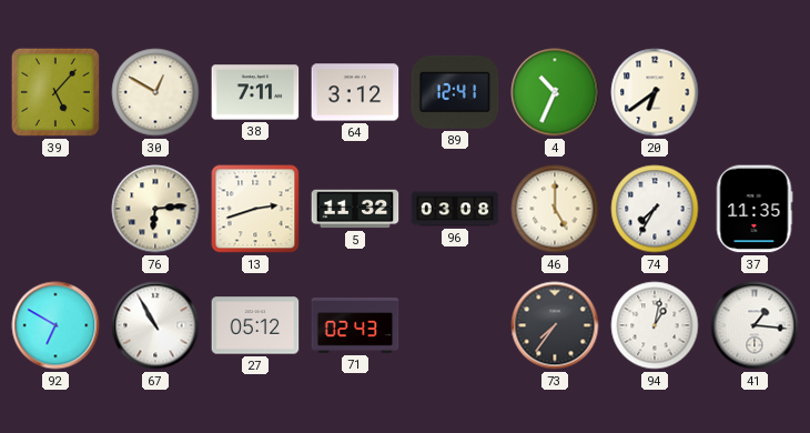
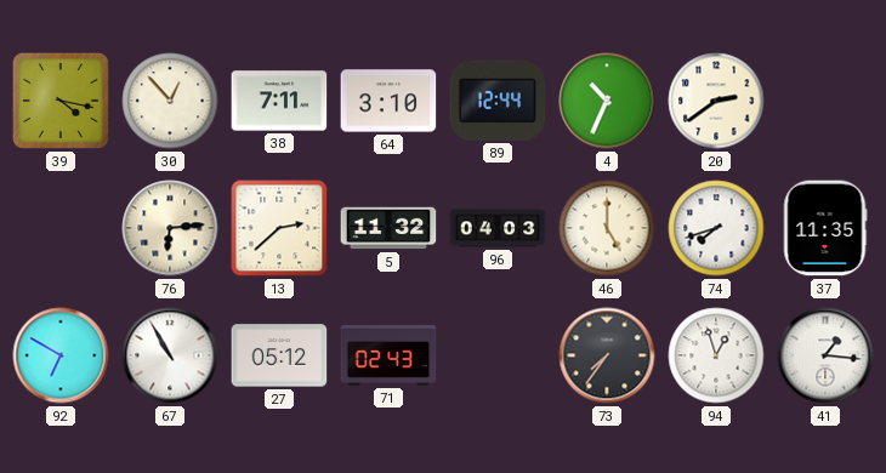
39: 5:07 -> 4:17
30: 12:50 -> 12:53
64: 3:12 -> 3:10
89: 12:41 -> 12:44
20: 6:39 -> 2:39
13: 2:42 -> 2:38
96: 03:08 -> 04:03
74: 7:35 -> 7:42
94: 1:02 -> 12:57
